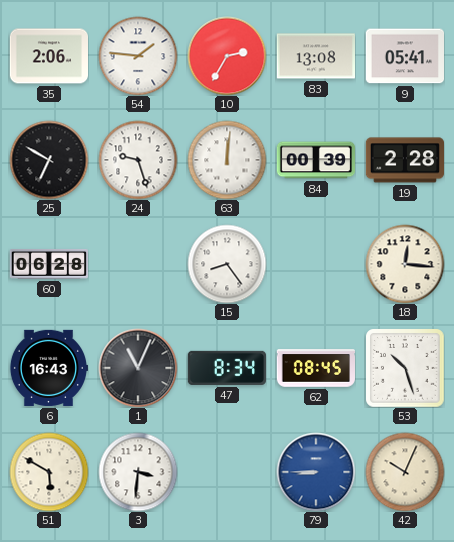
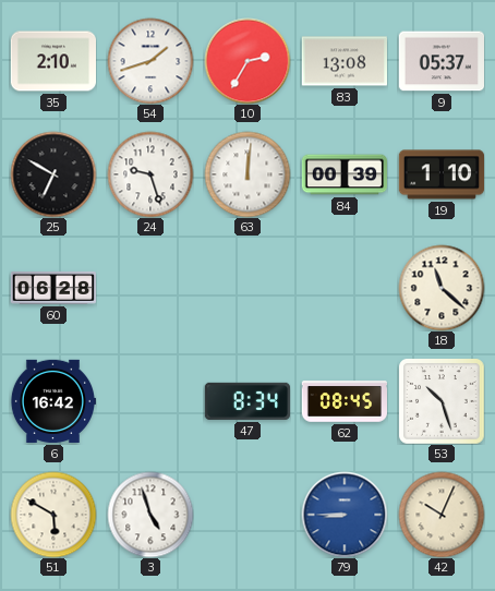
35: 2:06 -> 2:10
54: 1:46 -> 1:42
9: 05:41 -> 05:37
19: 2:28 -> 1:10
15: 8:24 -> none
18: 12:16 -> 11:22
6: 16:43 -> 16:42
1: 11:04 -> none
3: 3:31 -> 4:57
